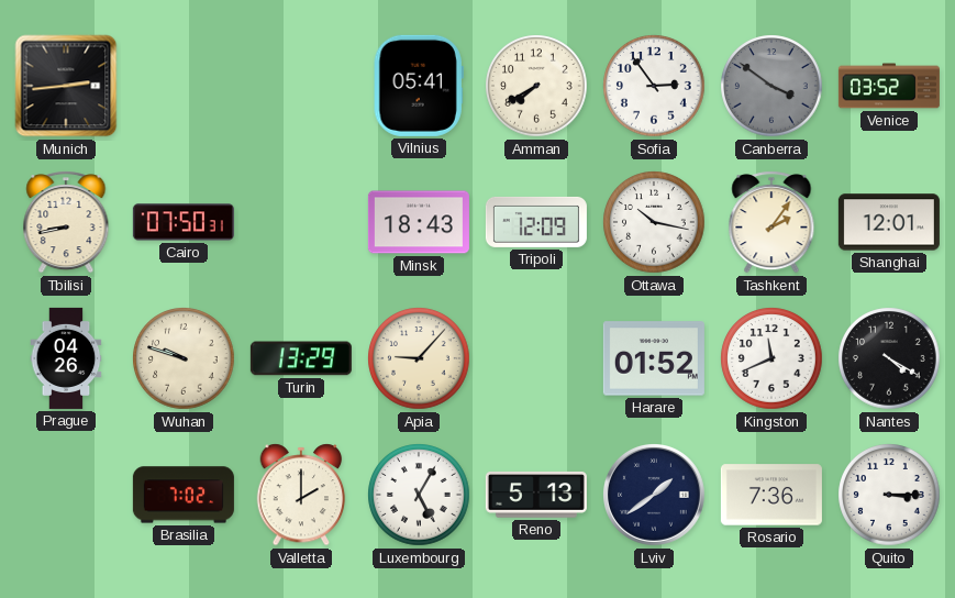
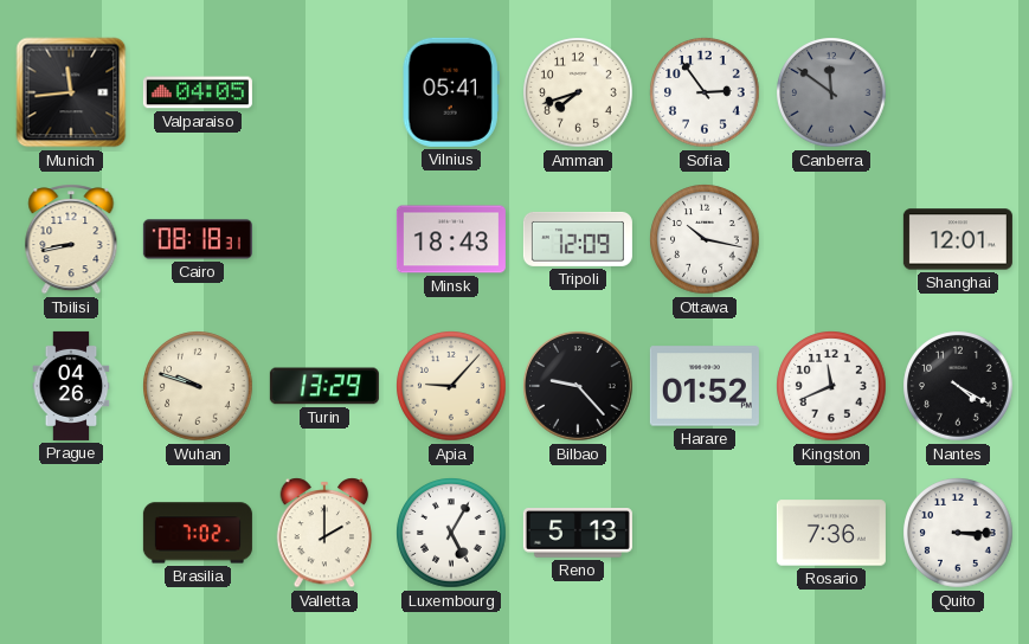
Munich: 2:44 -> 11:44
Valparaiso: none -> 04:05
Amman: 7:40 -> 7:42
Canberra: 3:51 -> 11:51
Venice: 03:52 -> none
Cairo: 07:50 -> 08:18
Tashkent: 2:06 -> none
Bilbao: none -> 9:23
Lviv: 1:39 -> none
